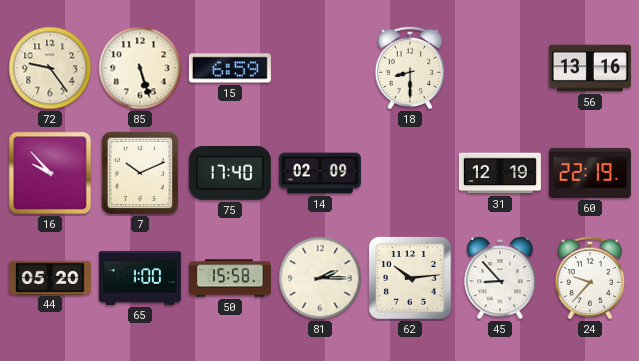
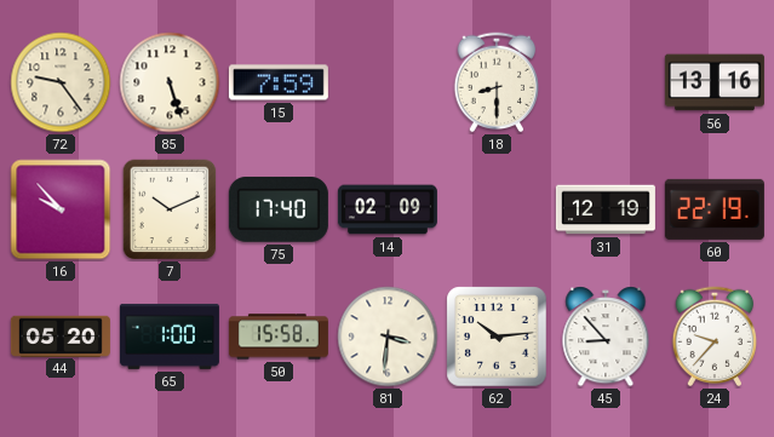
15: 6:59 -> 7:59
81: 2:15 -> 3:31
